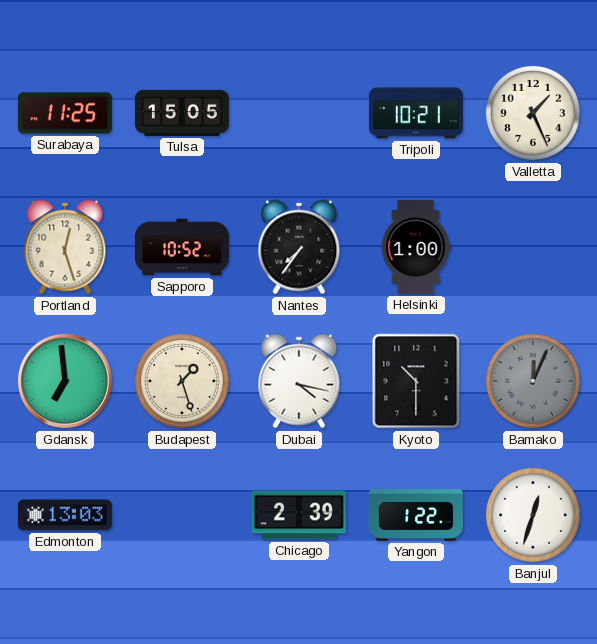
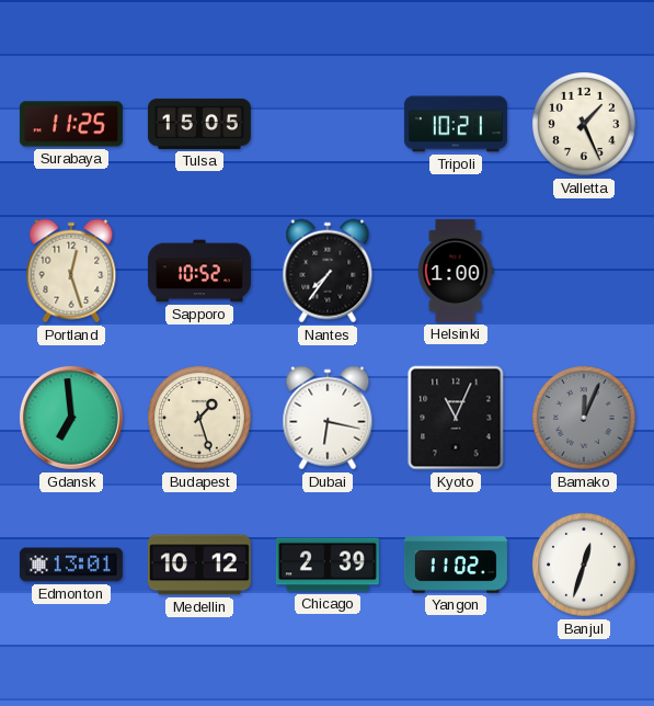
Dubai: 4:17 -> 6:17
Kyoto: 10:30 -> 11:04
Edmonton: 13:03 -> 13:01
Medellin: none -> 10:12
Yangon: 1:22 -> 11:02
